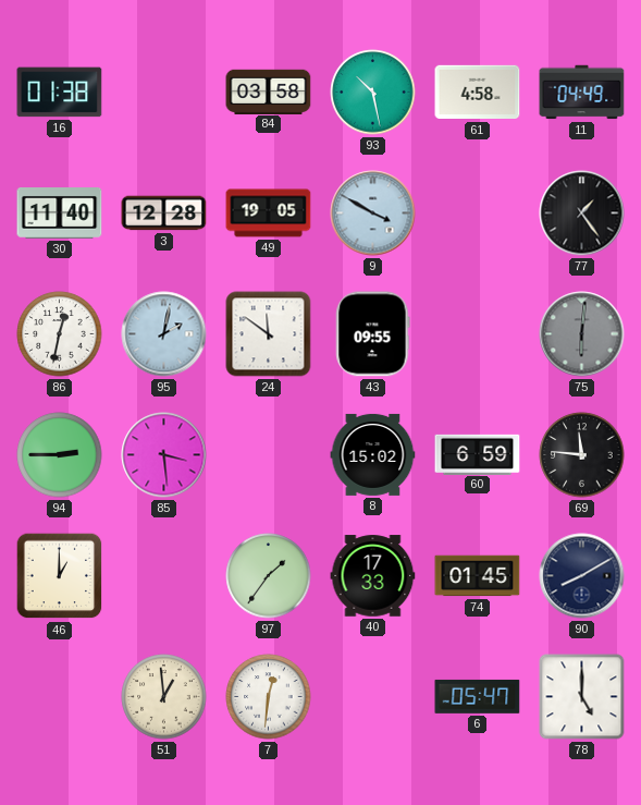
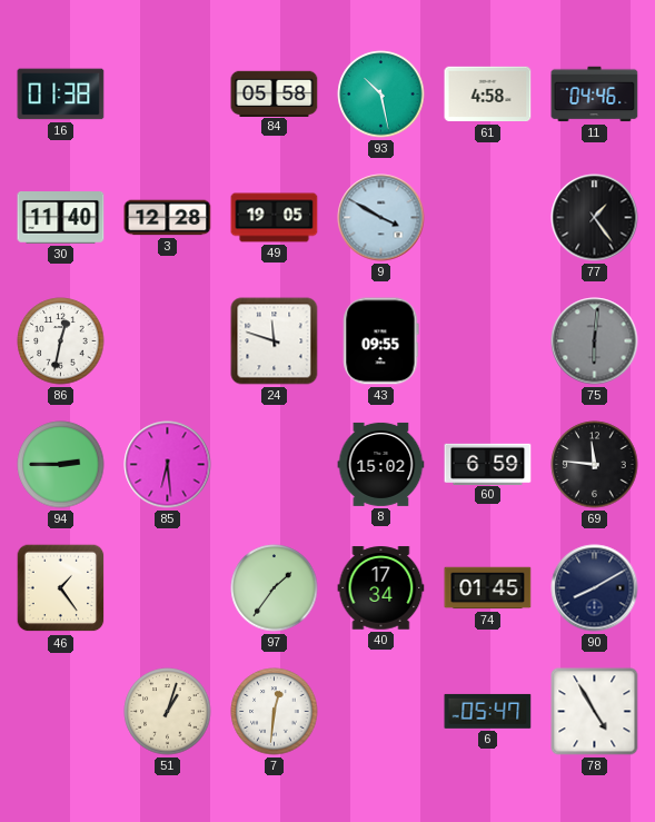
84: 03:58 -> 05:58
11: 04:49 -> 04:46
95: 2:02 -> none
24: 11:51 -> 11:48
85: 3:29 -> 6:29
46: 1:00 -> 1:24
40: 17:33 -> 17:34
51: 12:59 -> 1:03
78: 5:00 -> 4:55
